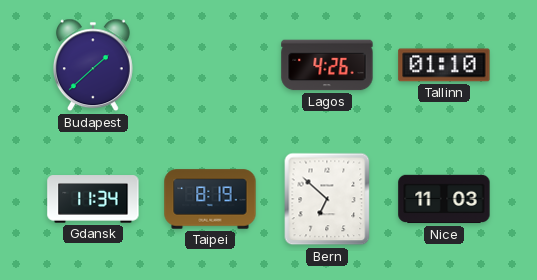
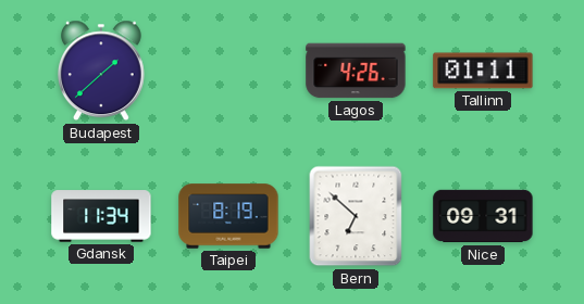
Tallinn: 01:10 -> 01:11
Nice: 11:03 -> 09:31
